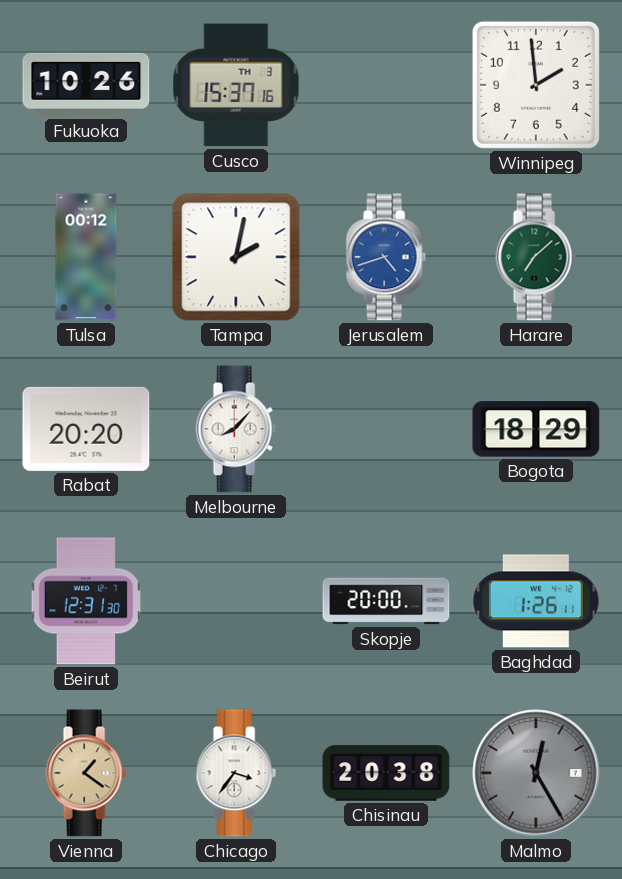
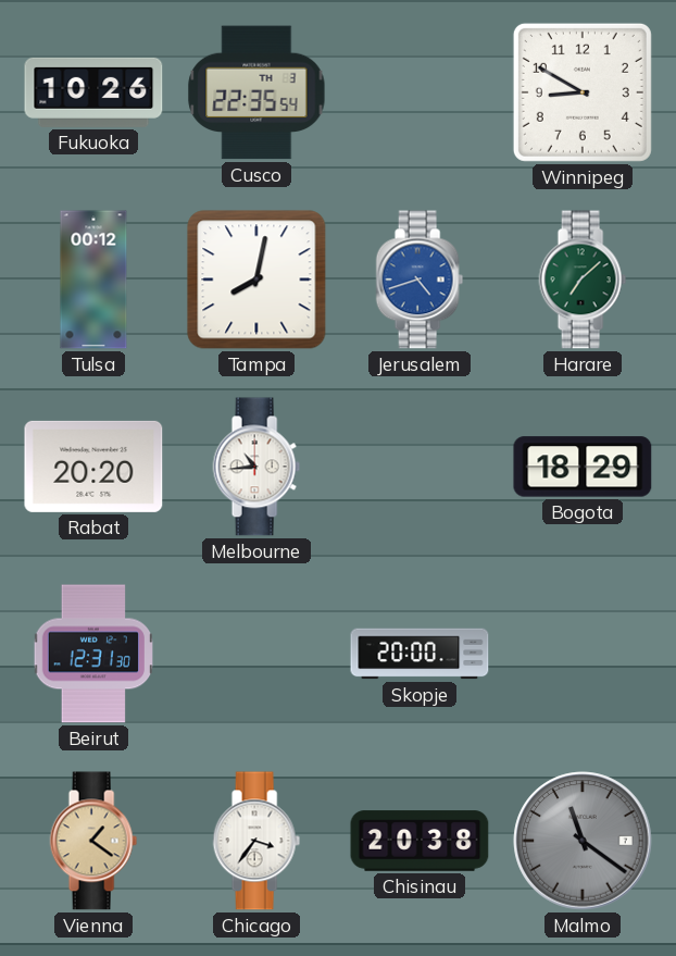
Cusco: 15:37 -> 22:35
Winnipeg: 1:59 -> 8:50
Tampa: 2:02 -> 8:02
Melbourne: 8:07 -> 10:44
Baghdad: 1:26 -> none
Malmo: 12:25 -> 11:21
